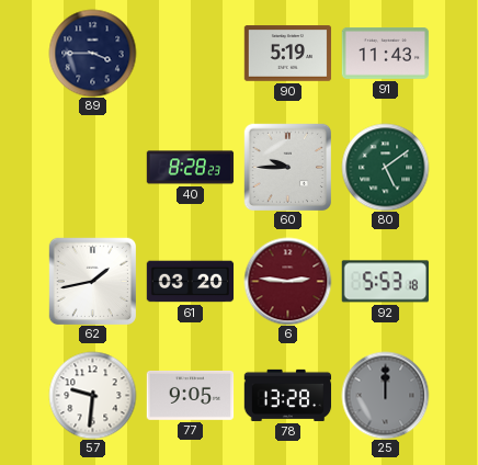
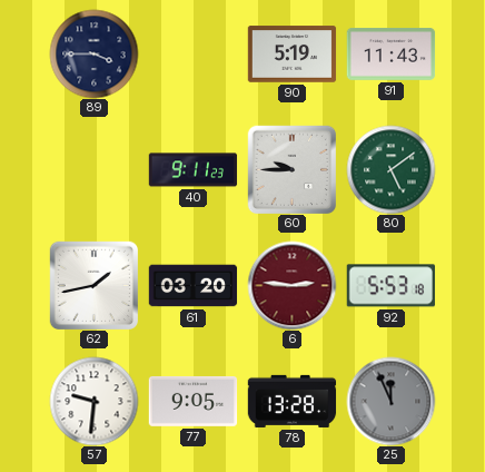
40: 8:28 -> 9:11
25: 12:00 -> 11:56
